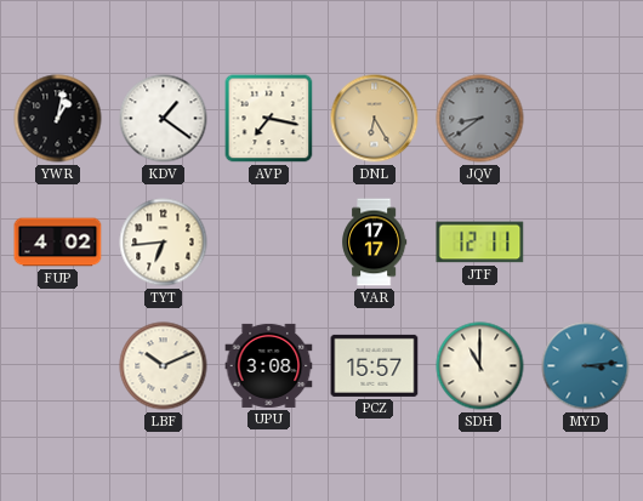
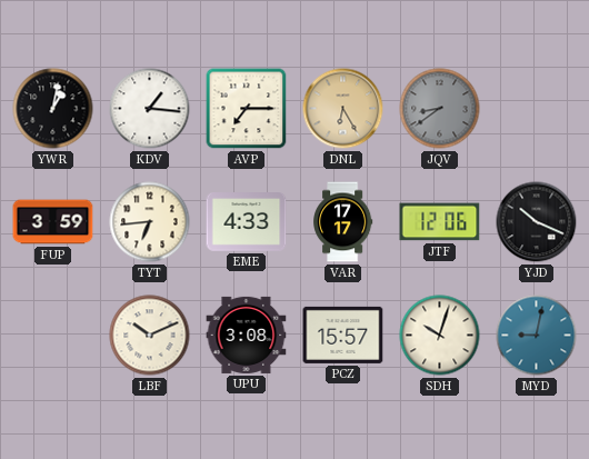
KDV: 1:21 -> 1:16
AVP: 7:17 -> 7:15
FUP: 4:02 -> 3:59
EME: none -> 4:33
JTF: 12:11 -> 12:06
YJD: none -> 10:19
SDH: 11:00 -> 10:03
MYD: 3:14 -> 9:02
